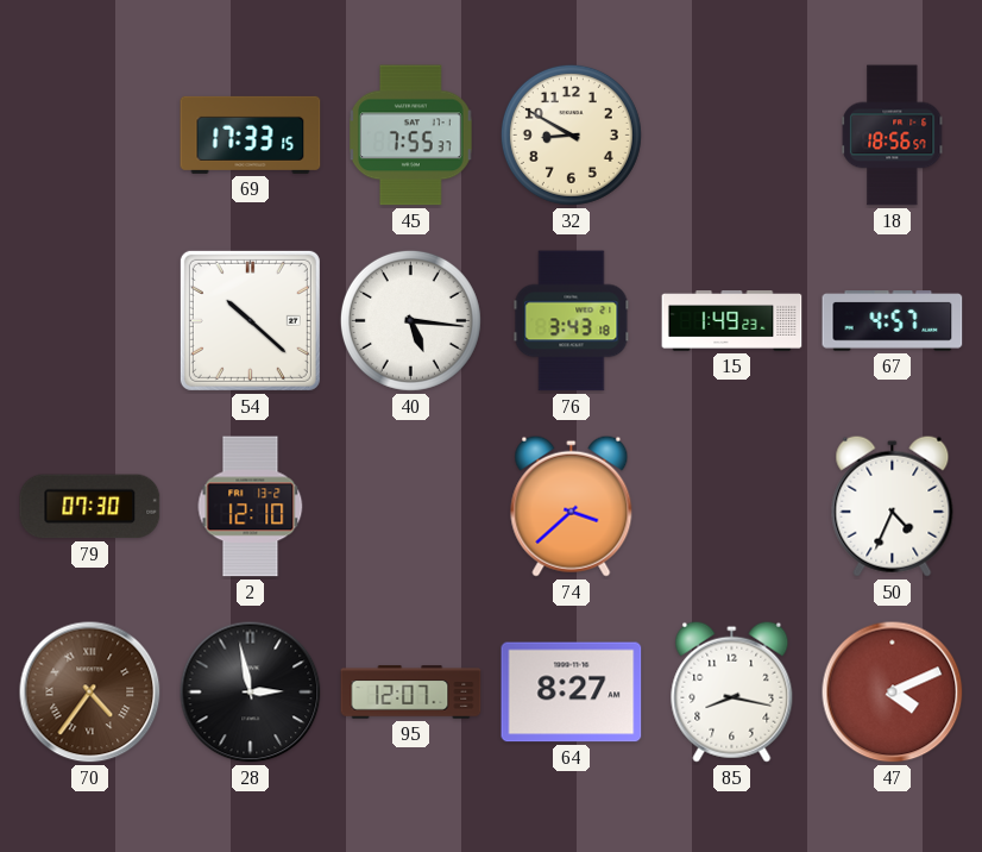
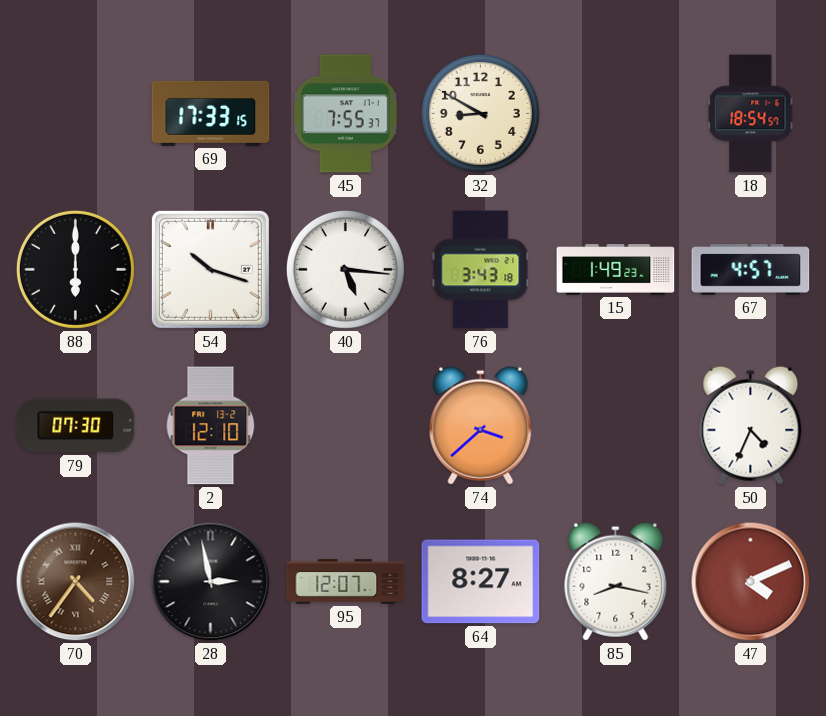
18: 18:56 -> 18:54
88: none -> 6:00
54: 10:22 -> 10:18
